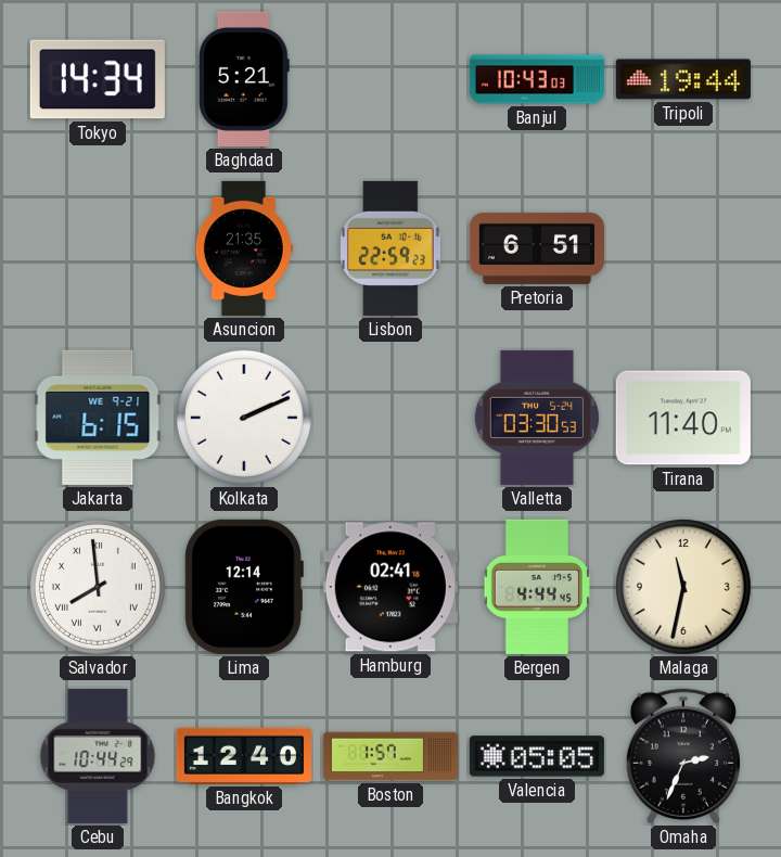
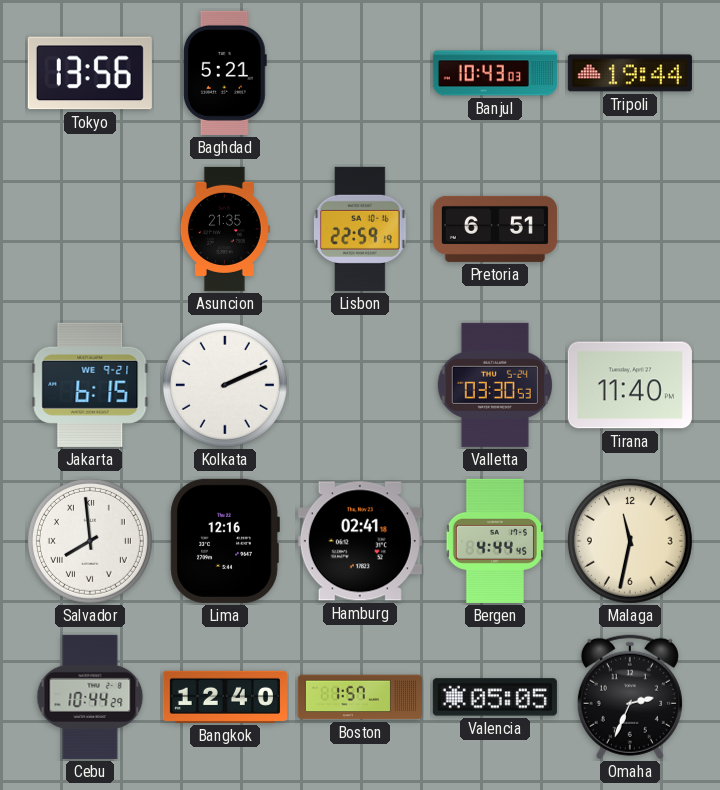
Tokyo: 14:34 -> 13:56
Lisbon: 22:59:23 -> 22:59:19
Lima: 12:14 -> 12:16
